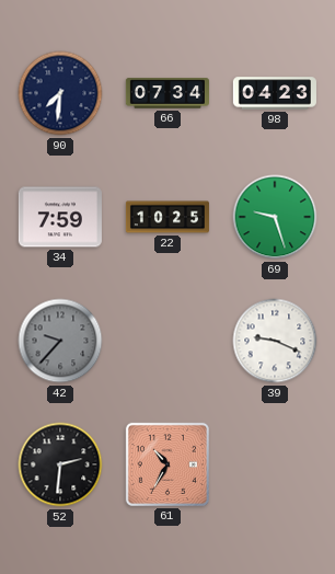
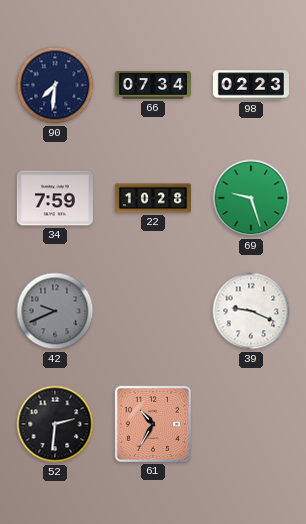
98: 04:23 -> 02:23
22: 10:25 -> 10:28
42: 9:37 -> 9:41
